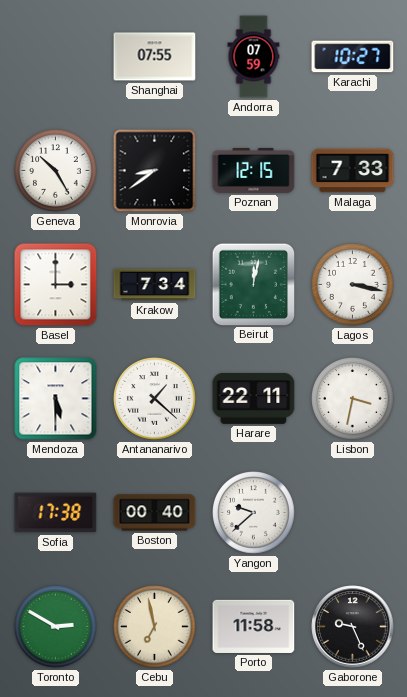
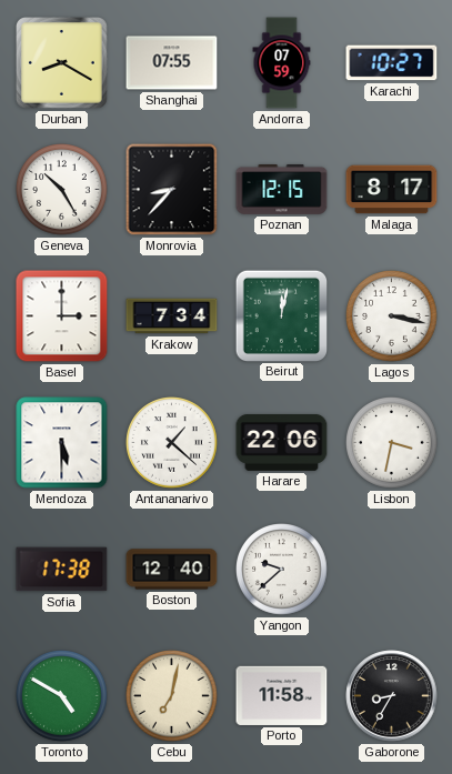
Durban: none -> 8:20
Monrovia: 8:39 -> 8:37
Malaga: 7:33 -> 8:17
Harare: 22:11 -> 22:06
Boston: 00:40 -> 12:40
Toronto: 2:50 -> 4:50
Cebu: 6:58 -> 7:02
Gaborone: 9:26 -> 8:35
